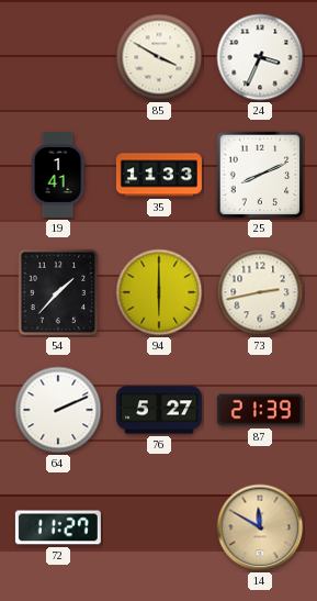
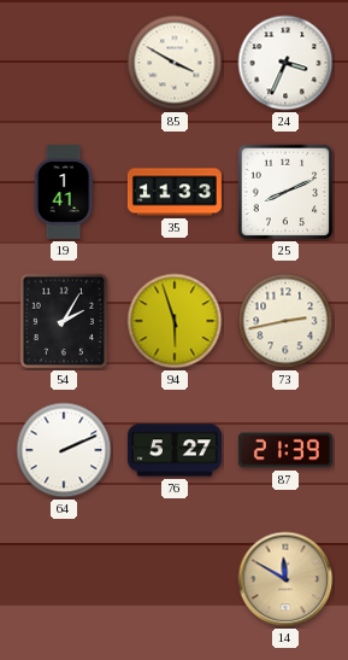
54: 1:37 -> 2:05
94: 6:00 -> 5:57
72: 11:27 -> none
